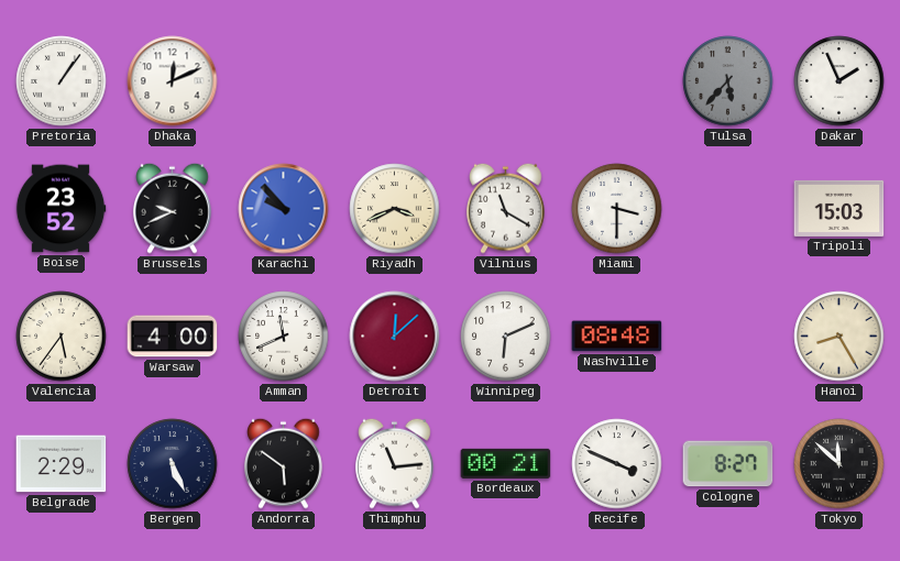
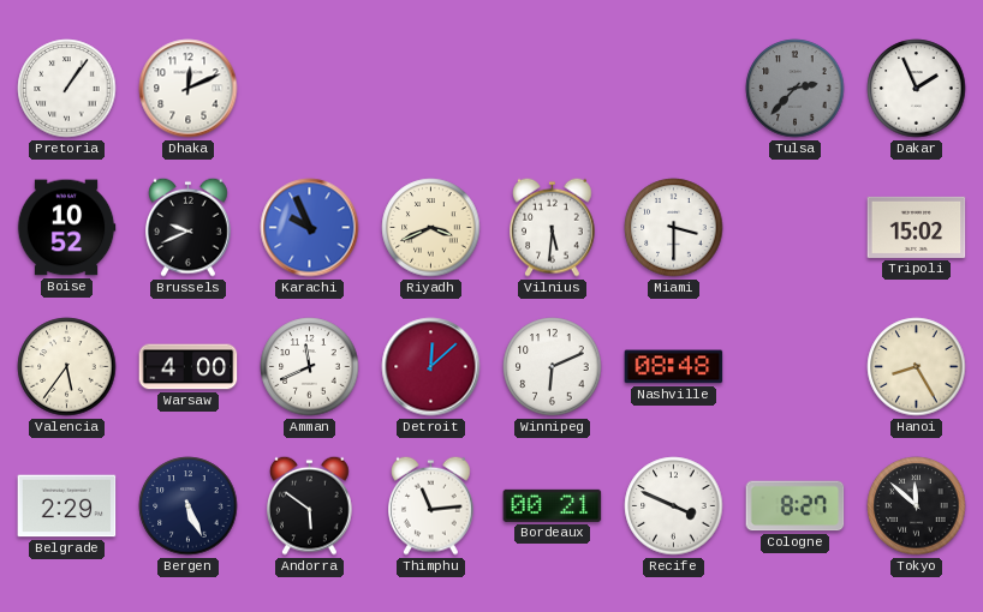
Tulsa: 5:37 -> 2:37
Boise: 23:52 -> 10:52
Karachi: 9:53 -> 9:56
Vilnius: 11:20 -> 5:31
Tripoli: 15:03 -> 15:02
